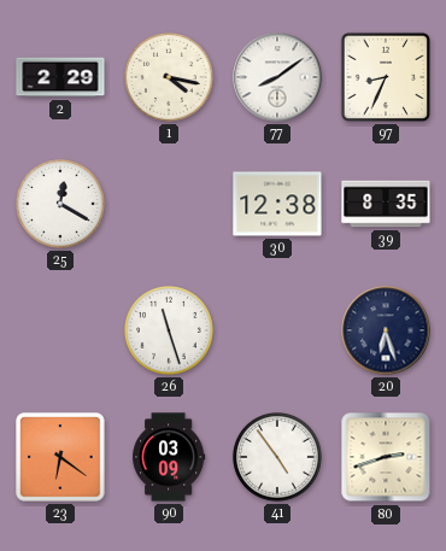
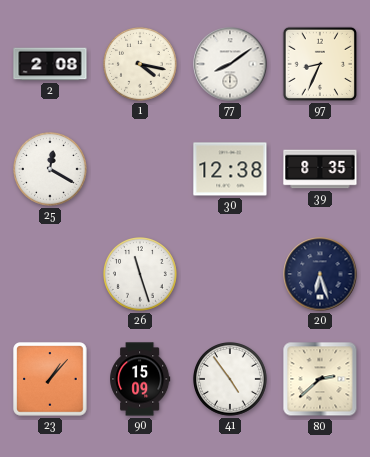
2: 2:29 -> 2:08
23: 6:21 -> 1:07
90: 03:09 -> 15:09
80: 2:42 -> 2:38
